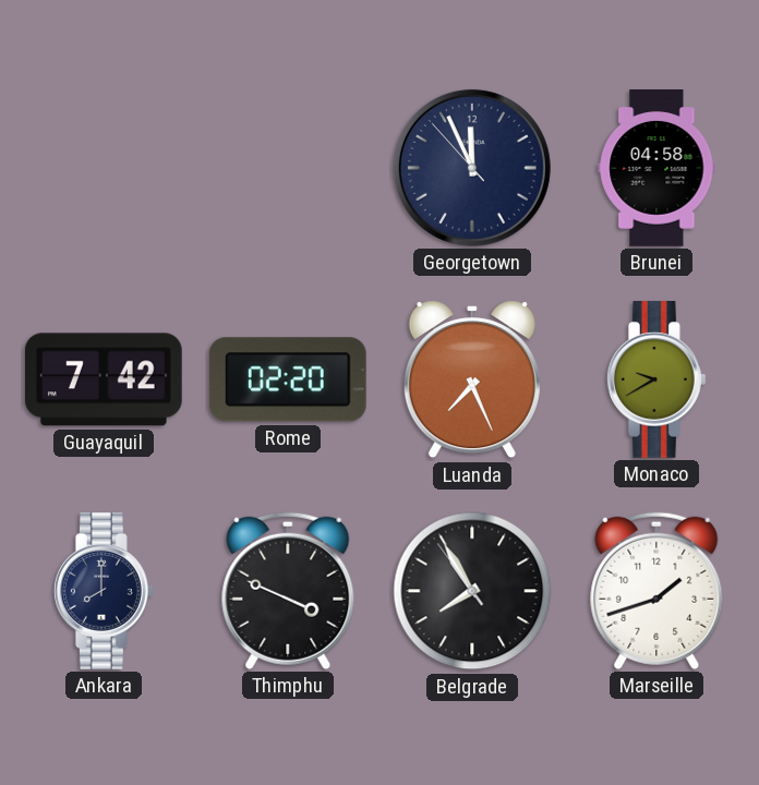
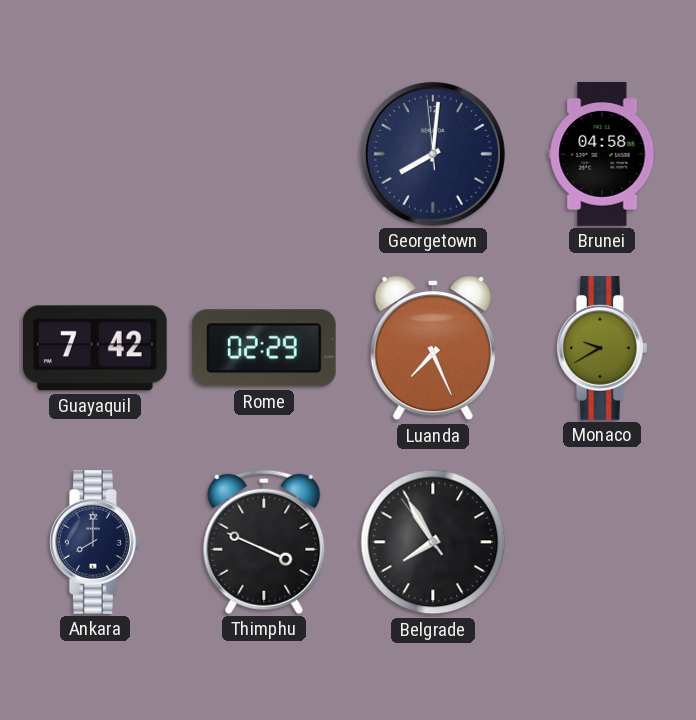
Georgetown: 11:55 -> 8:00
Rome: 02:20 -> 02:29
Marseille: 1:42 -> none
